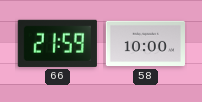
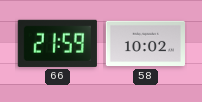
58: 10:00 -> 10:02
